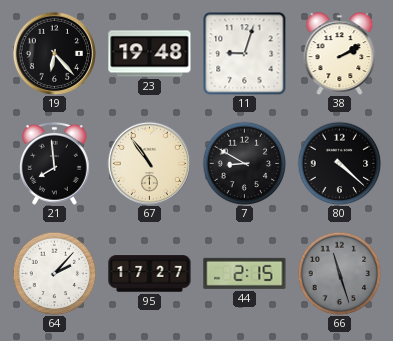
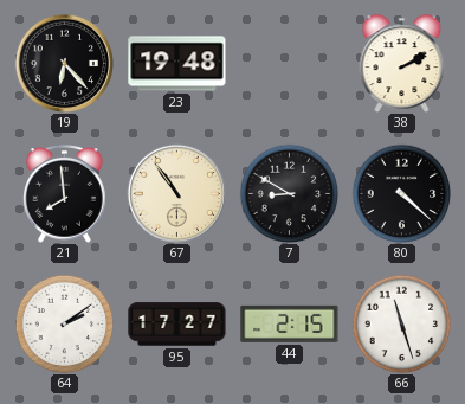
11: 9:03 -> none
64: 2:07 -> 2:09
66 dial: grey -> white
